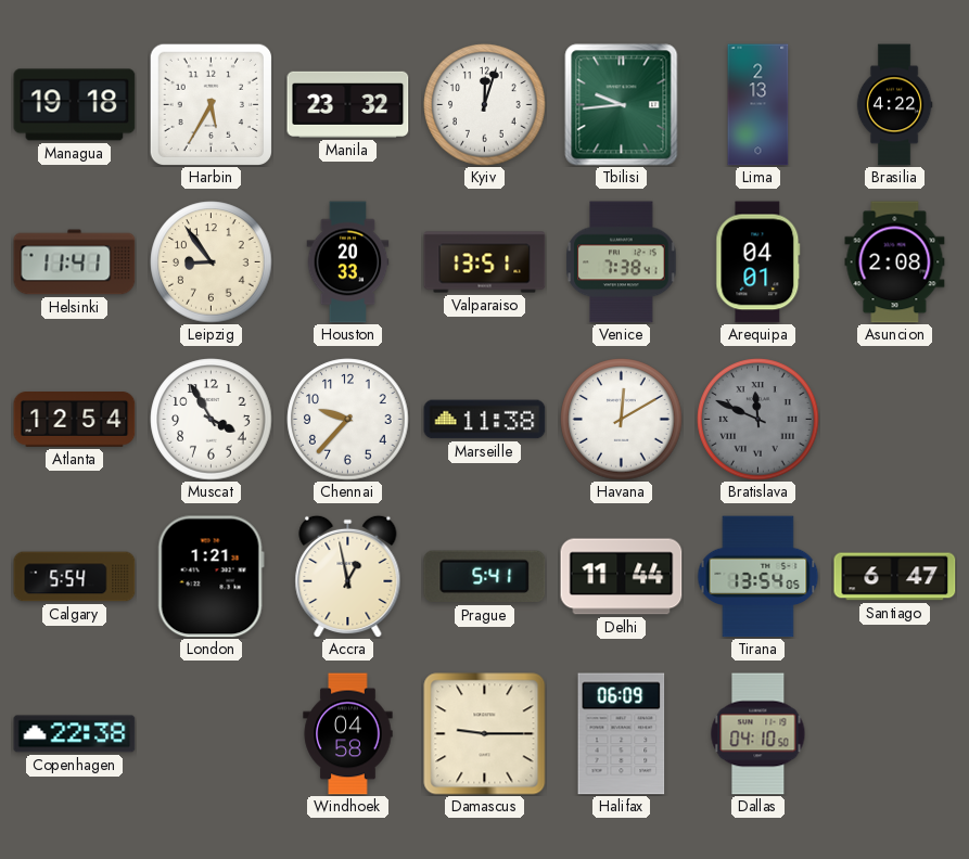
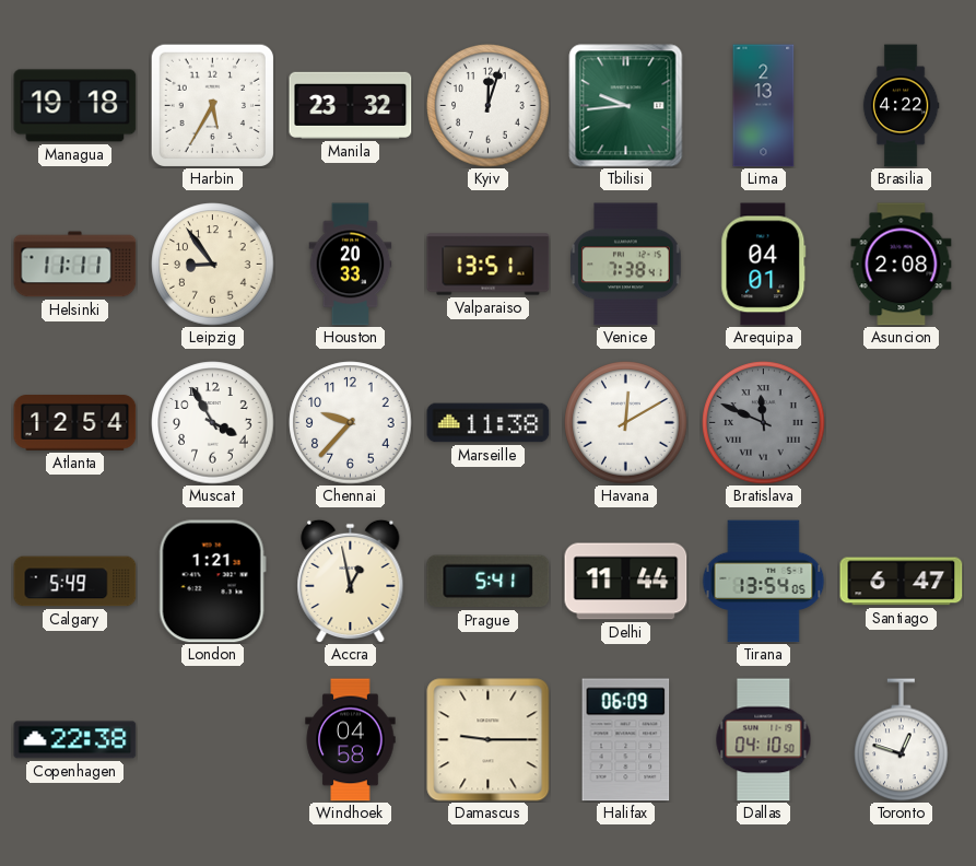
Helsinki: 11:41 -> 11:11
Calgary: 5:54 -> 5:49
Toronto: none -> 12:48
